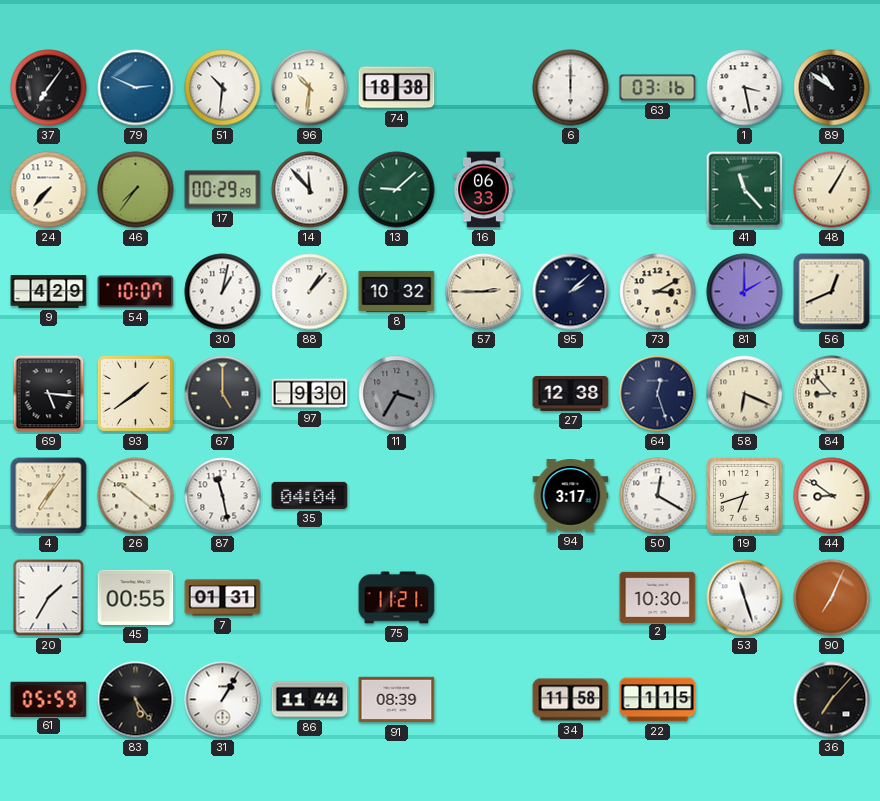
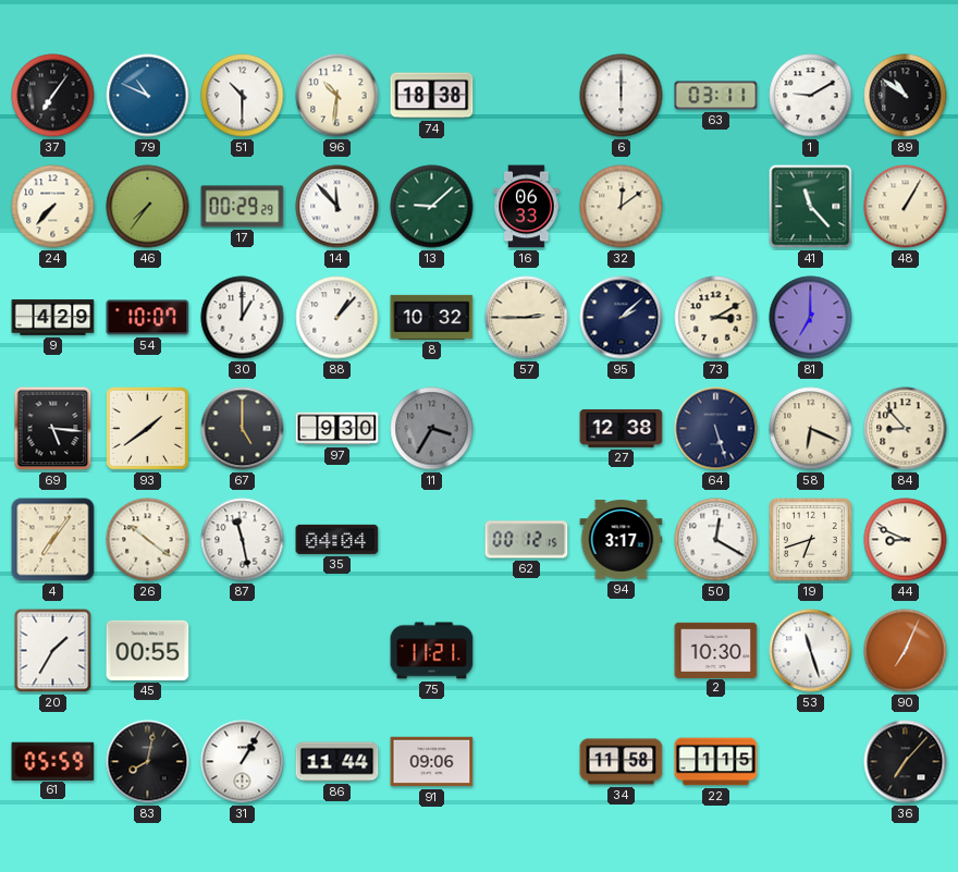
79: 2:49 -> 10:49
51: 10:31 -> 10:30
63: 03:16 -> 03:11
1: 3:28 -> 9:10
32: none -> 12:09
30: 1:02 -> 1:00
81: 2:00 -> 7:00
56: 12:41 -> none
64: 12:27 -> 5:27
62: none -> 00:12
44: 8:51 -> 8:49
7: 01:31 -> none
83: 5:24 -> 8:02
91: 08:39 -> 09:06
